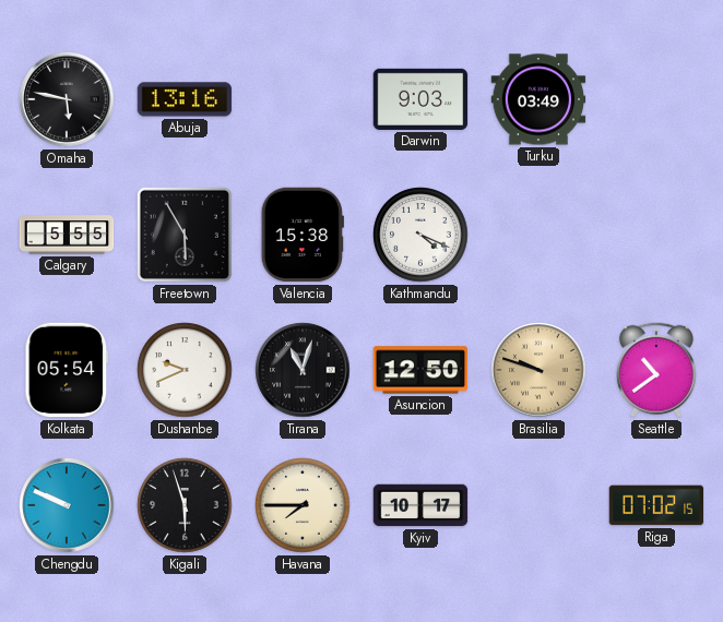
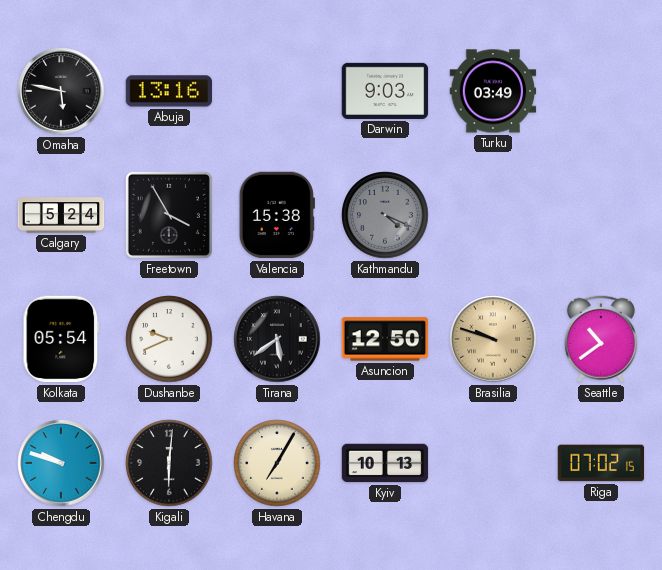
Calgary: 5:55 -> 5:24
Freetown: 5:55 -> 3:55
Kathmandu dial: white -> grey
Tirana: 11:03 -> 5:39
Chengdu: 9:49 -> 9:48
Kigali: 5:57 -> 6:01
Havana: 7:45 -> 7:05
Kyiv: 10:17 -> 10:13
